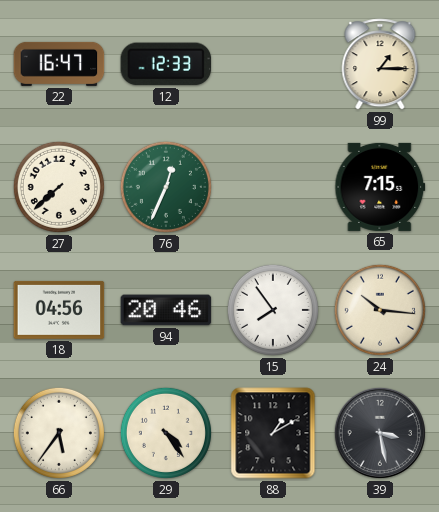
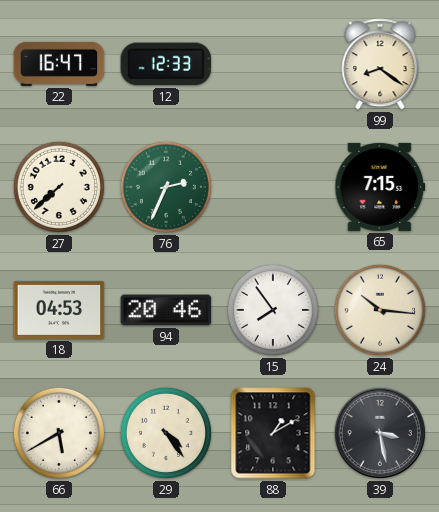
99: 1:15 -> 8:21
76: 12:34 -> 2:34
18: 04:56 -> 04:53
66: 5:36 -> 5:40
